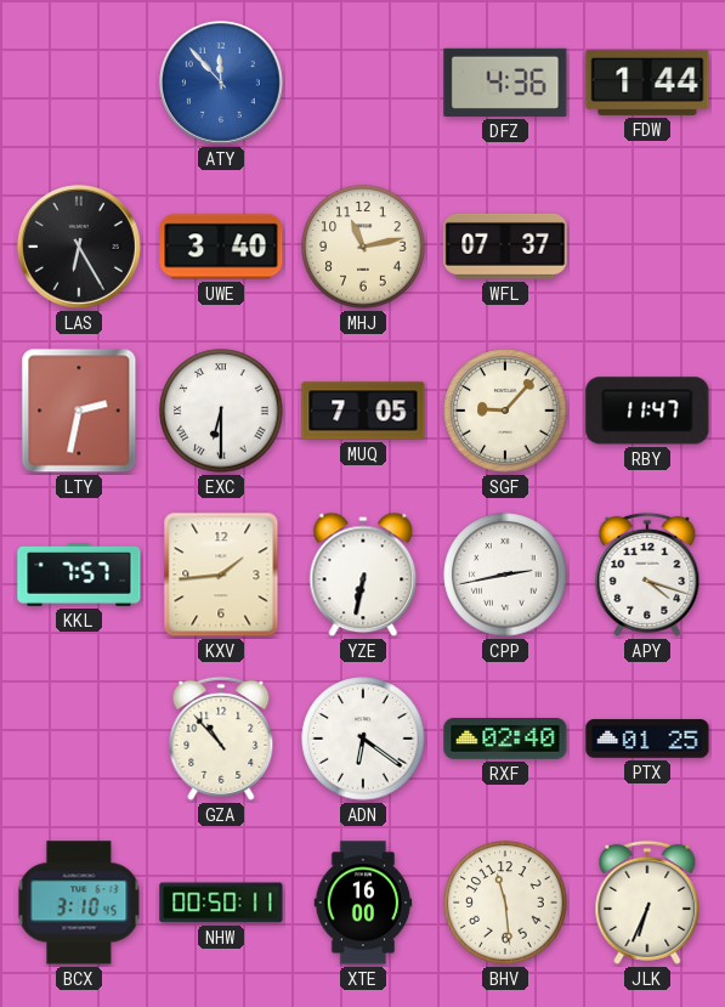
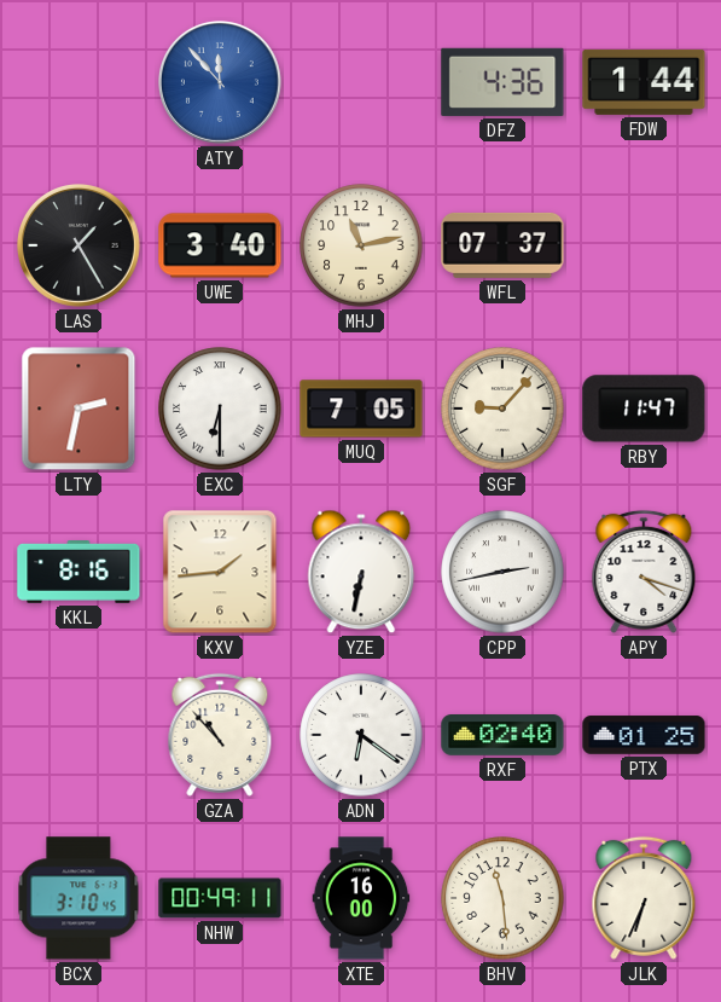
LAS: 6:25 -> 1:25
KKL: 7:57 -> 8:16
NHW: 00:50 -> 00:49
